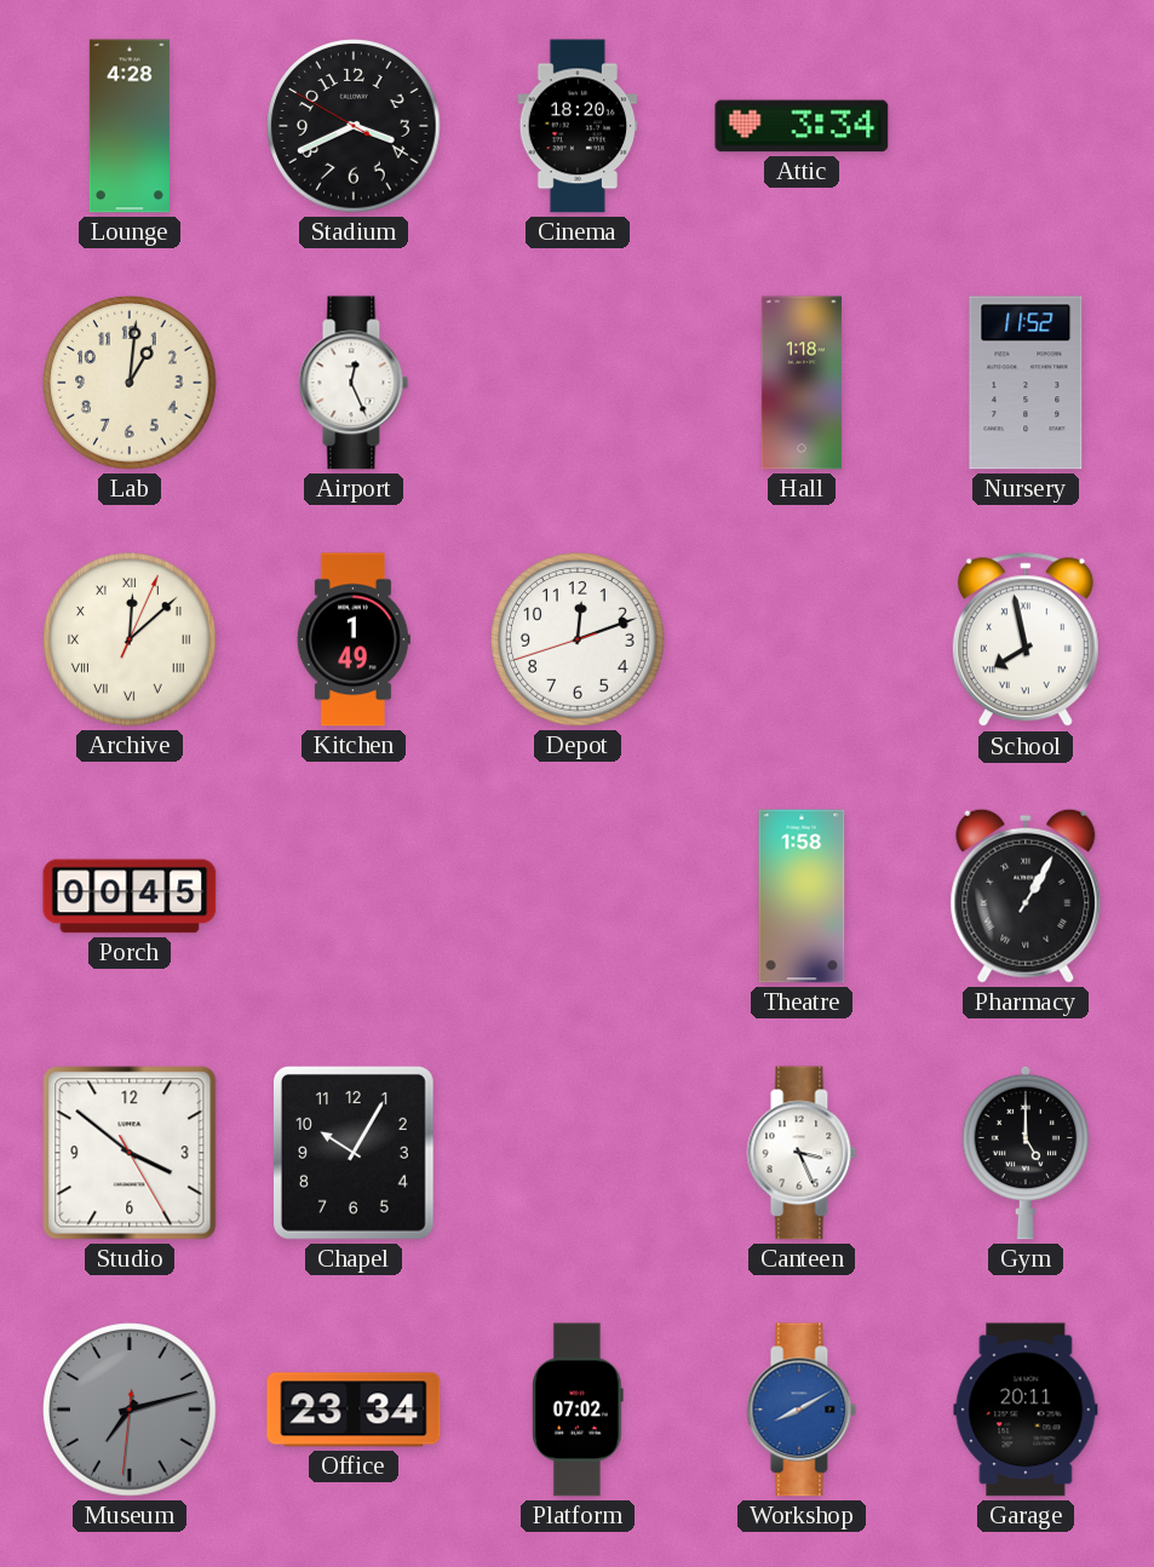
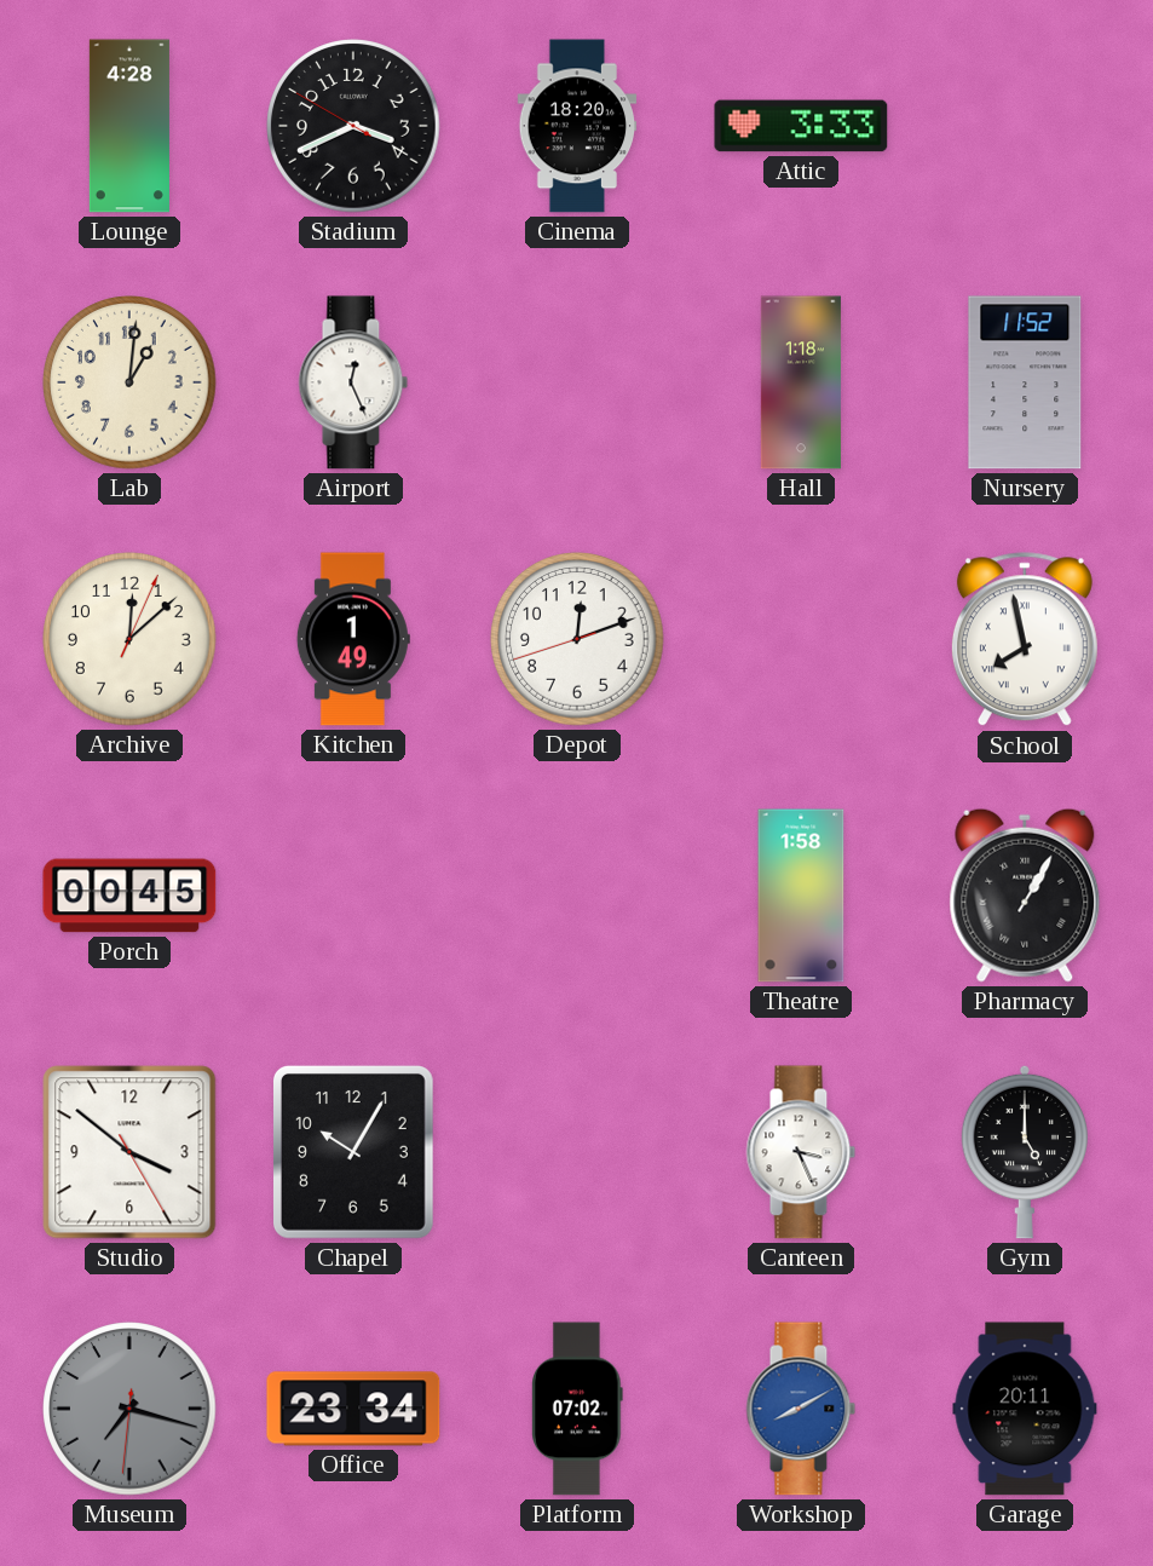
Attic: 3:34 -> 3:33
Archive numerals: Roman -> Arabic
Museum: 7:12 -> 7:17
